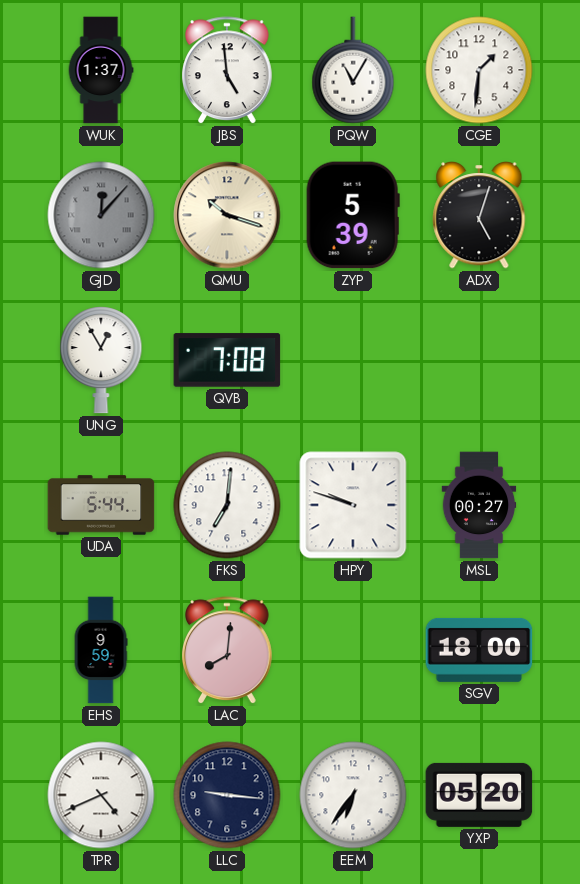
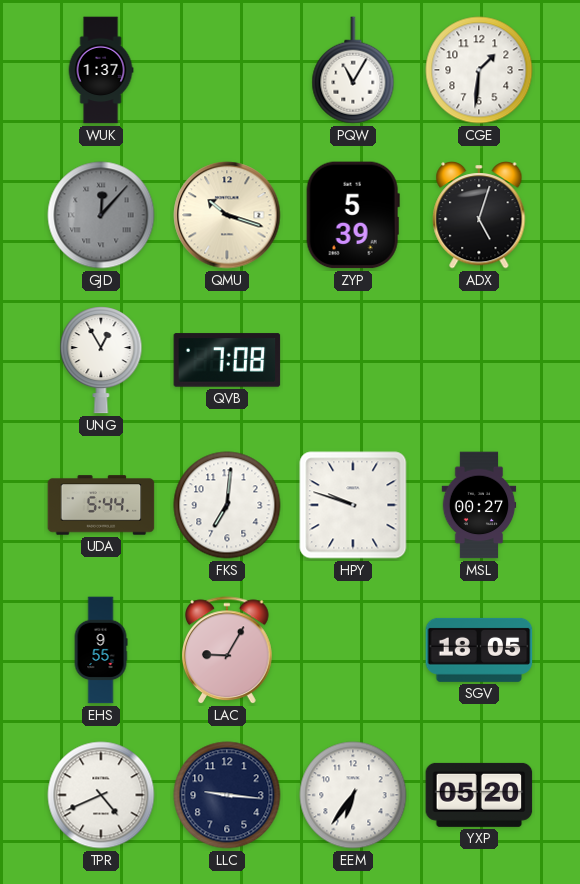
JBS: 4:59 -> none
EHS: 9:59 -> 9:55
LAC: 8:01 -> 9:05
SGV: 18:00 -> 18:05
